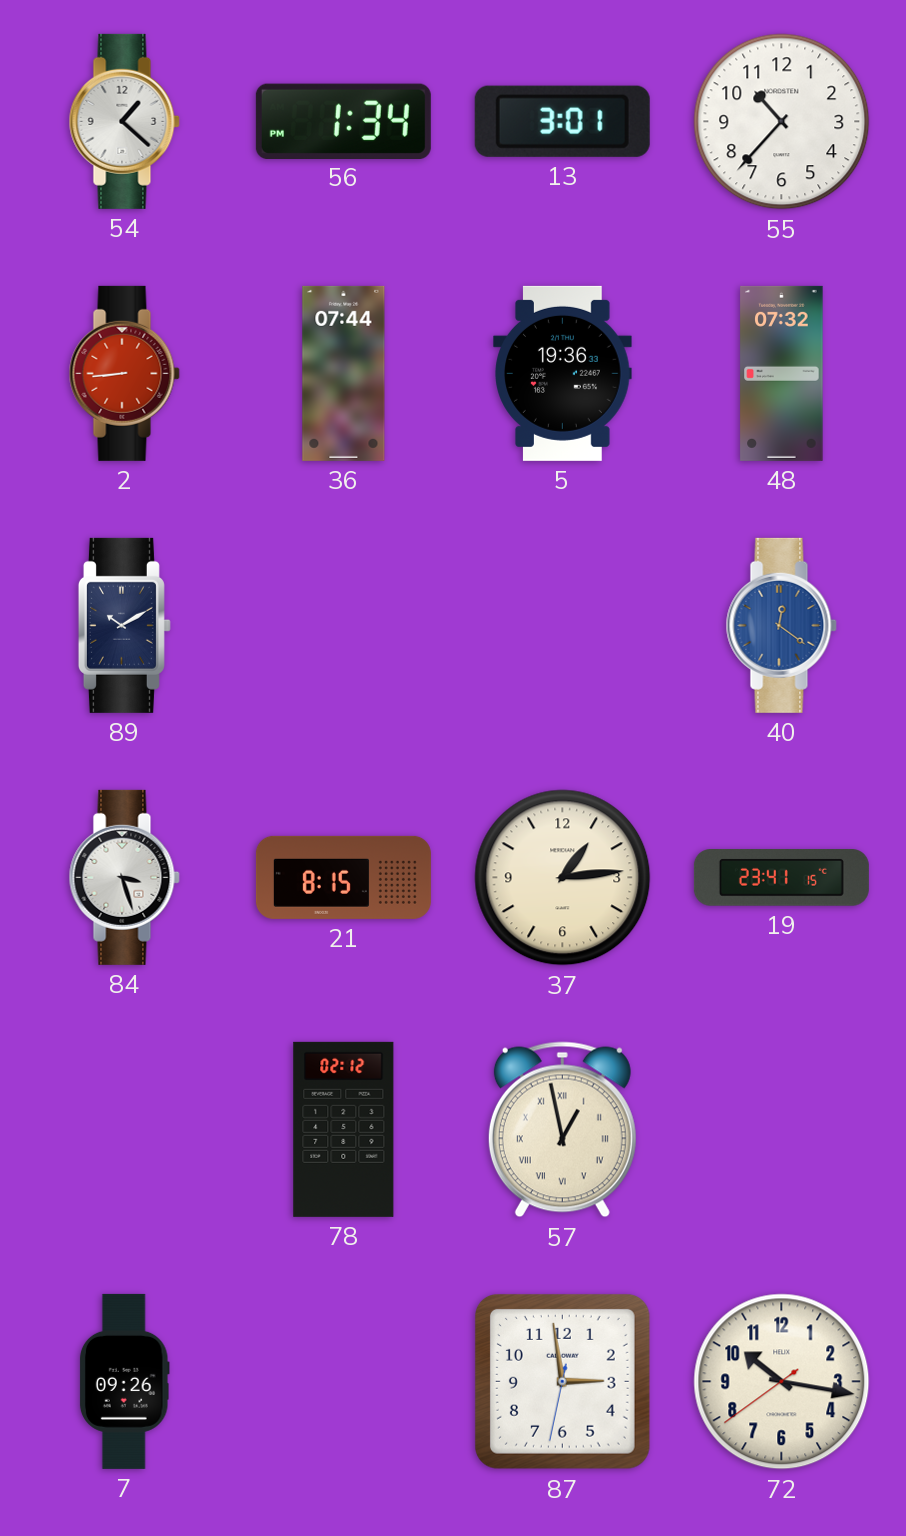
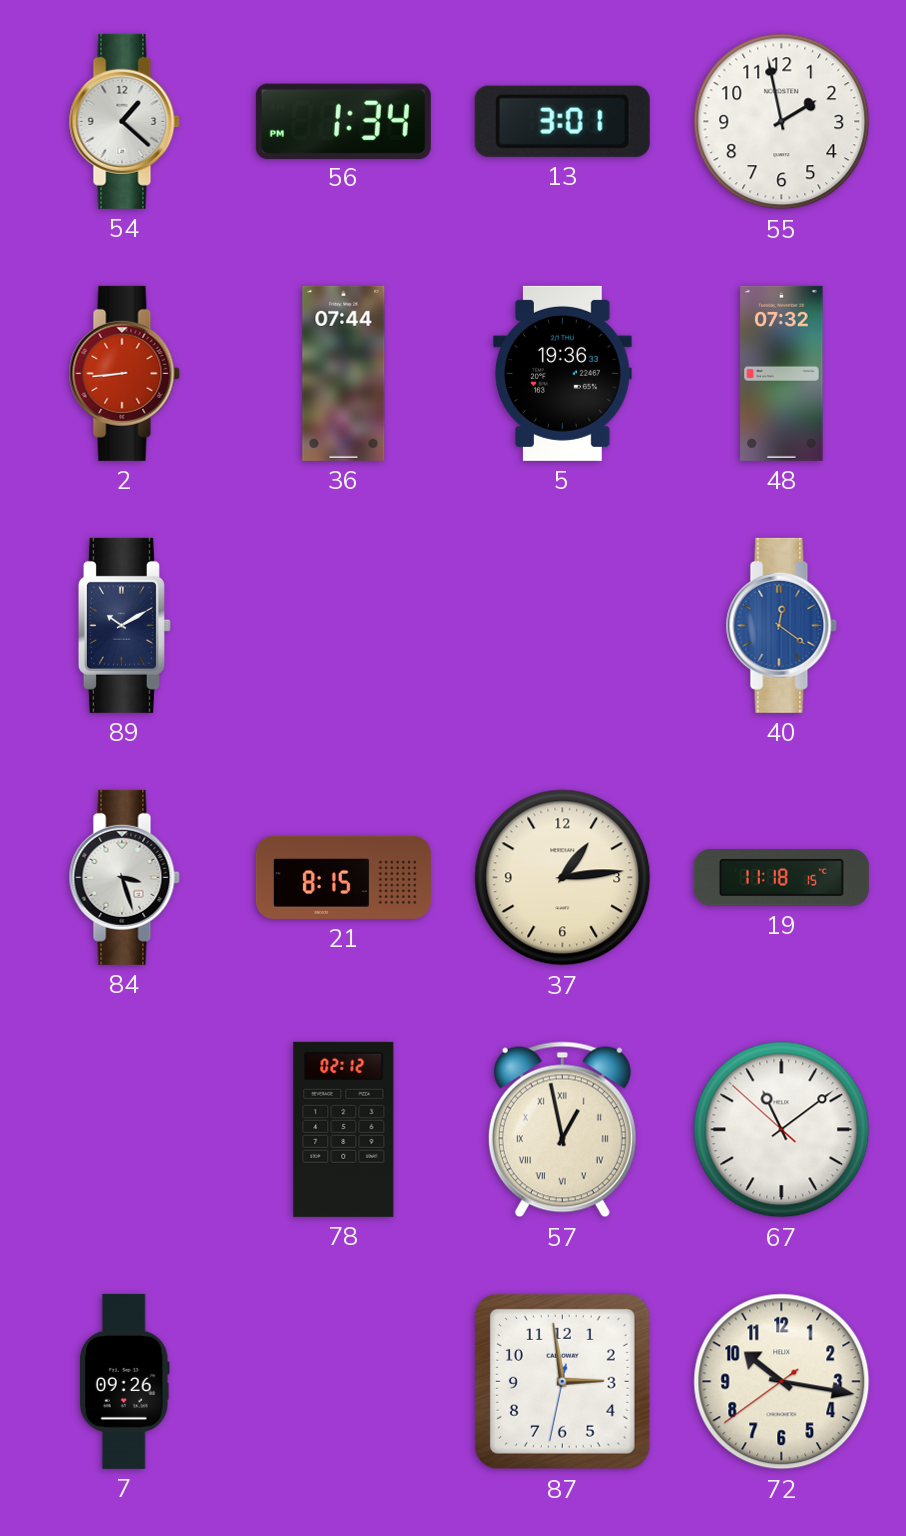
55: 10:37 -> 1:58
19: 23:41 -> 11:18
67: none -> 11:08
